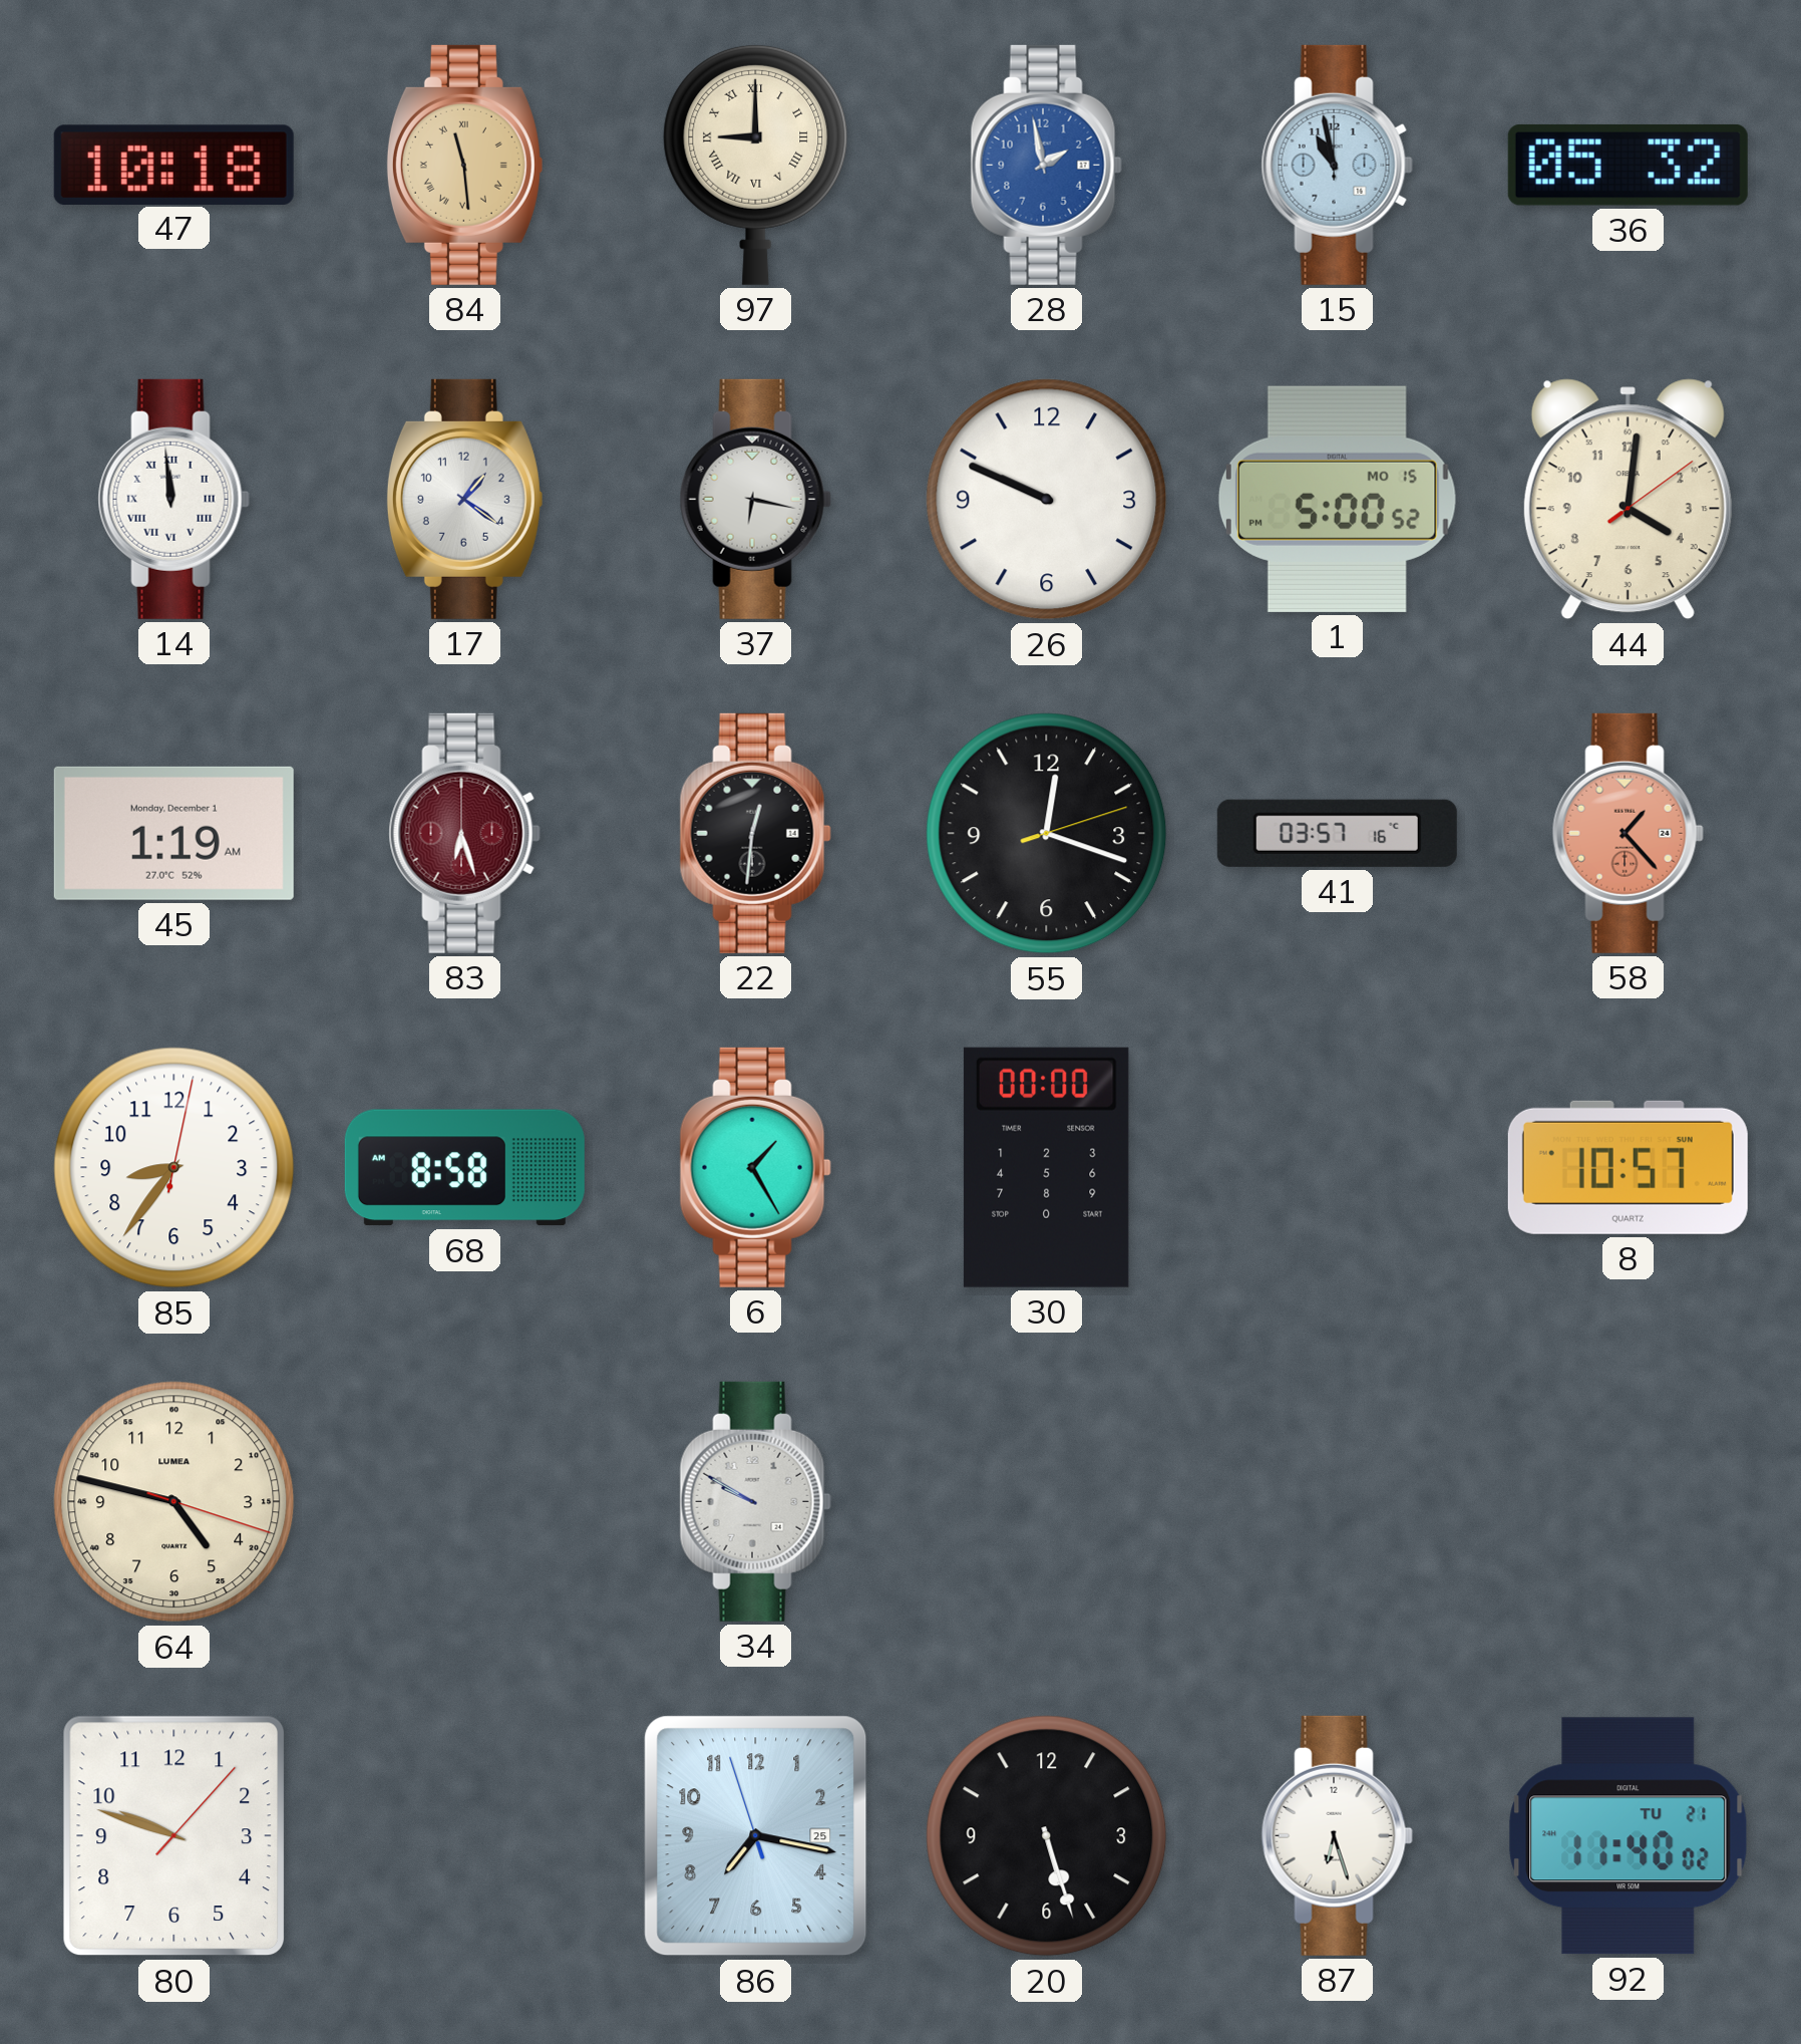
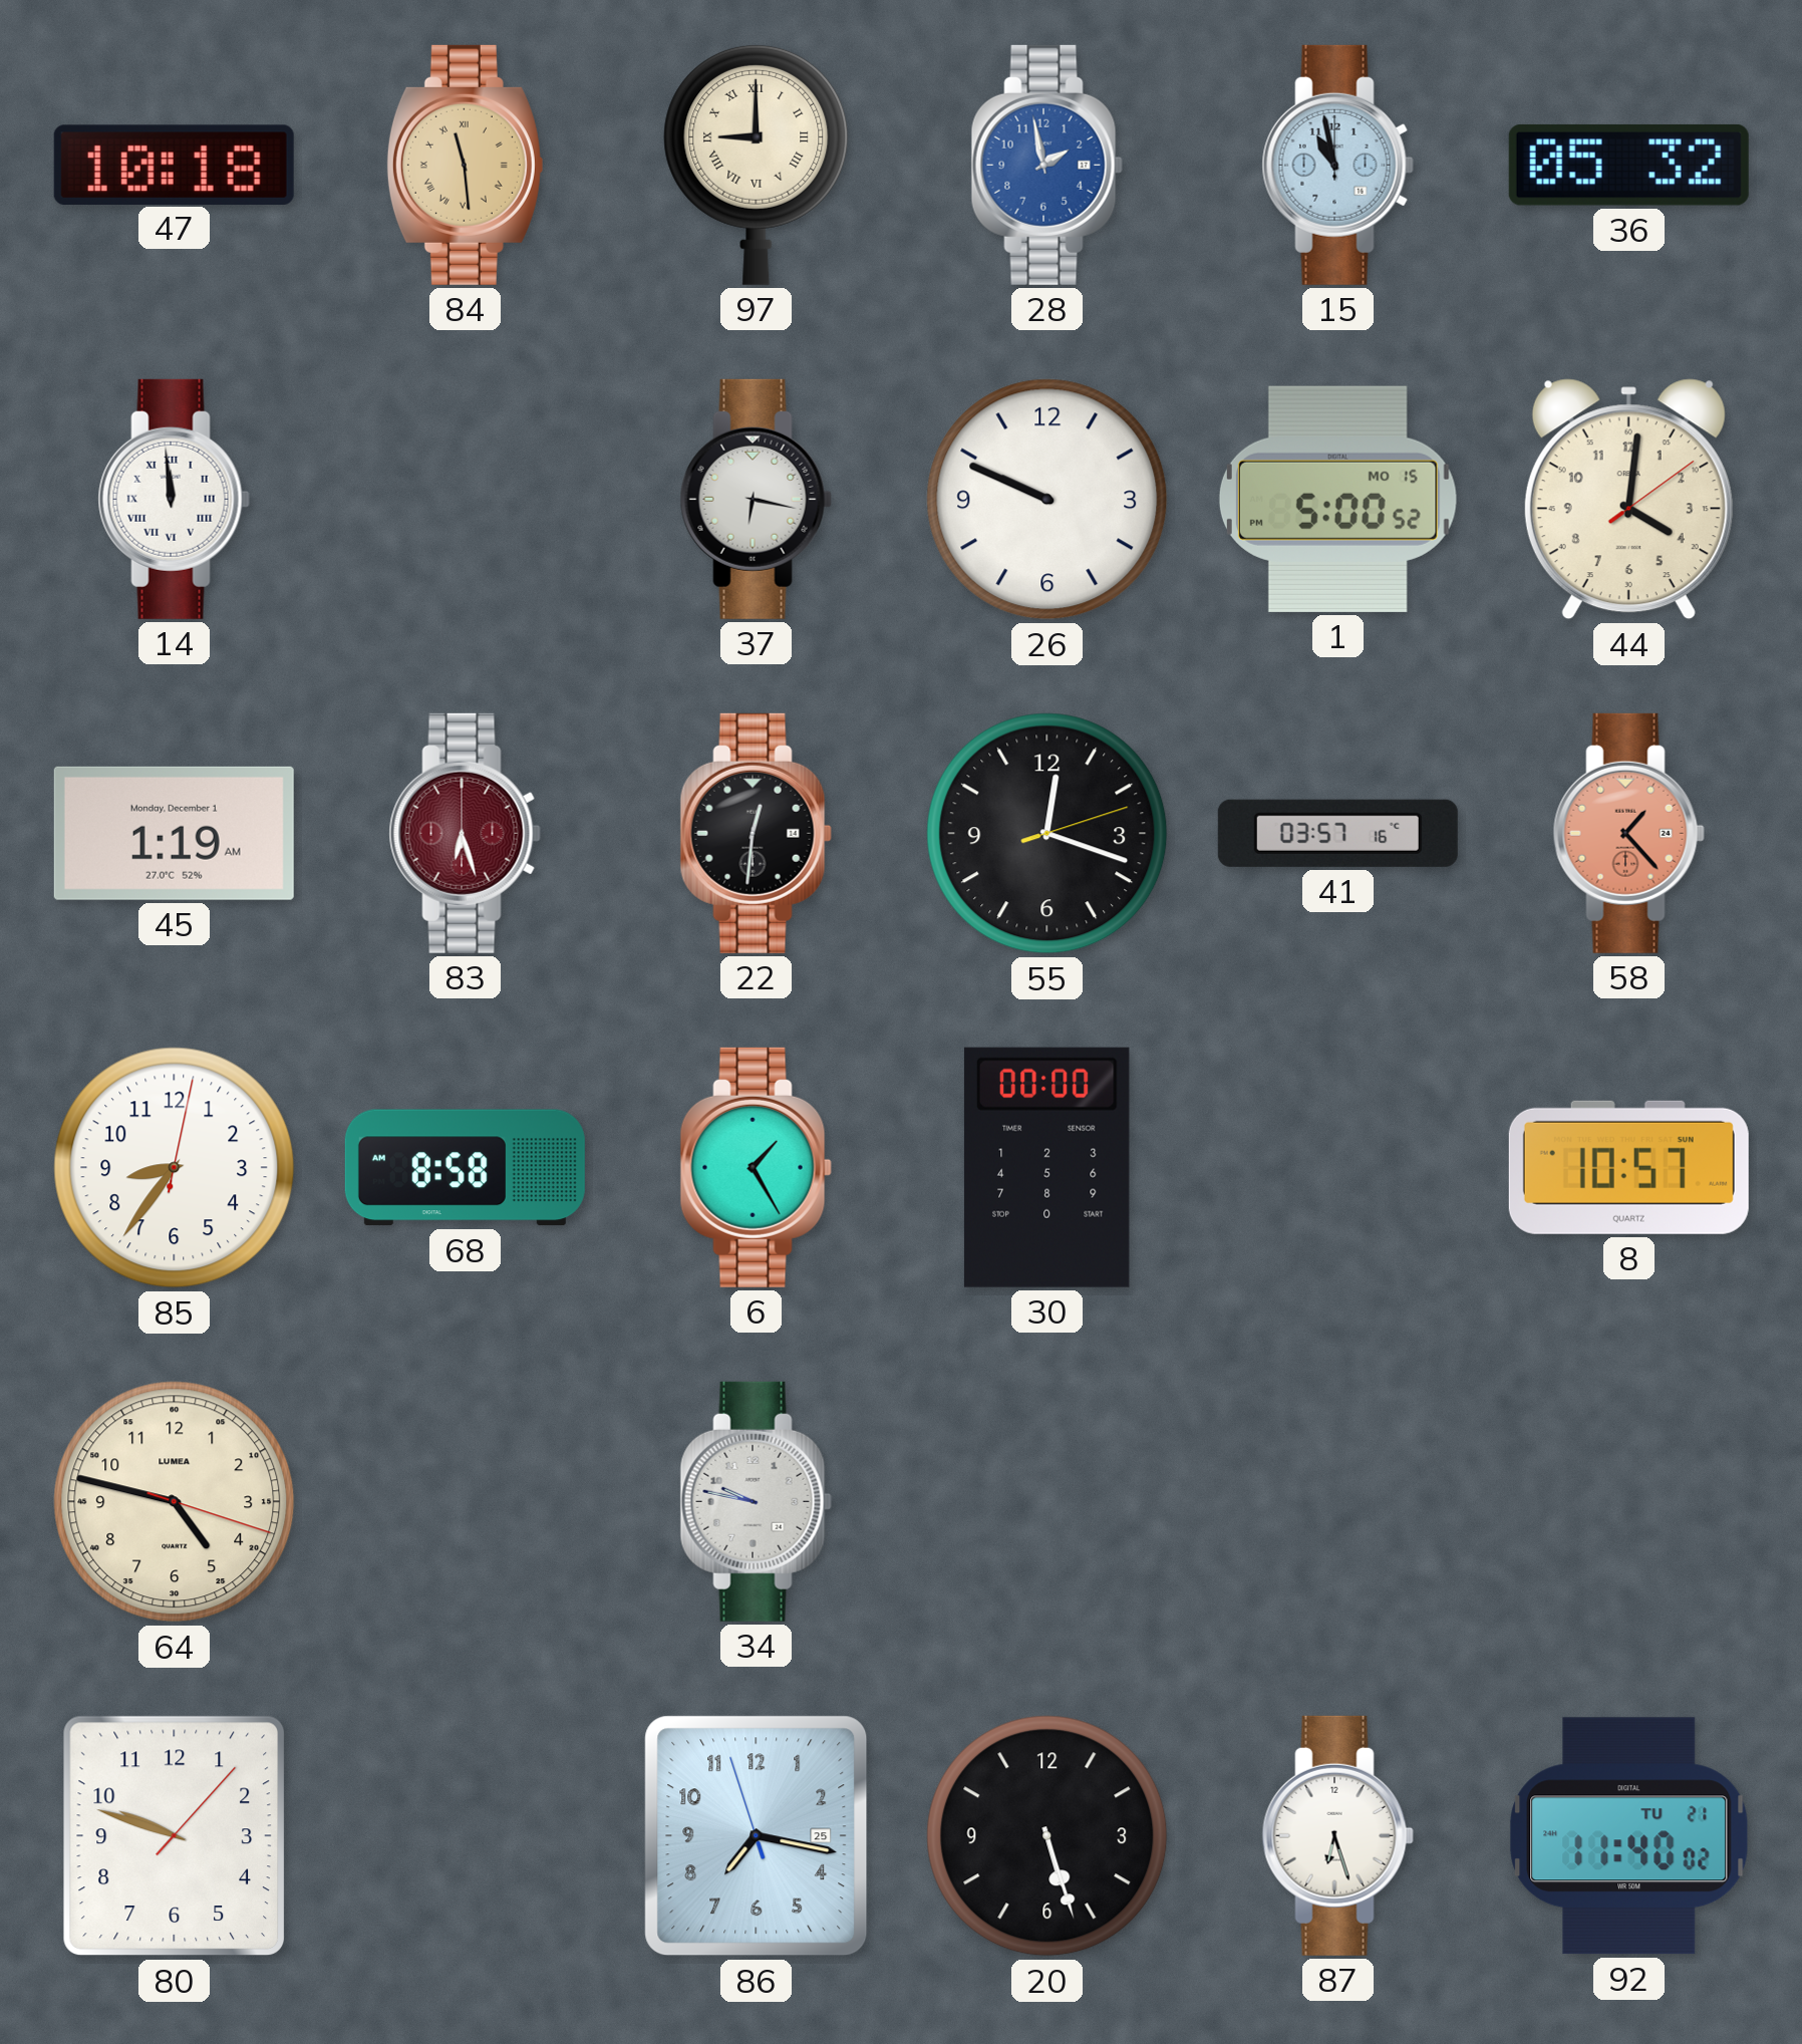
17: 1:21 -> none
34: 9:50 -> 9:47
